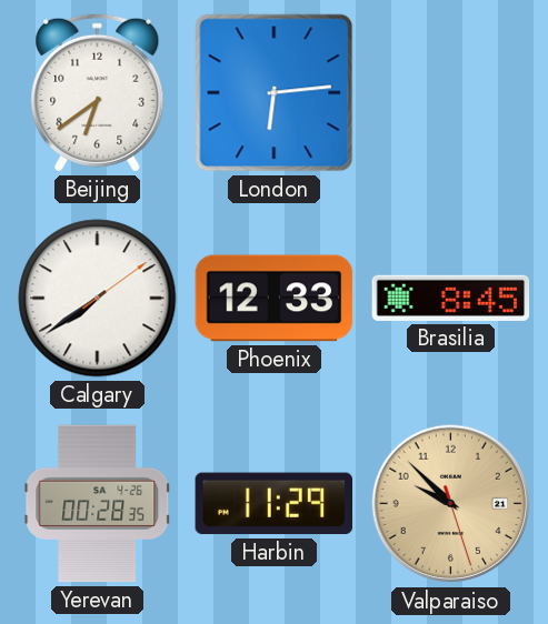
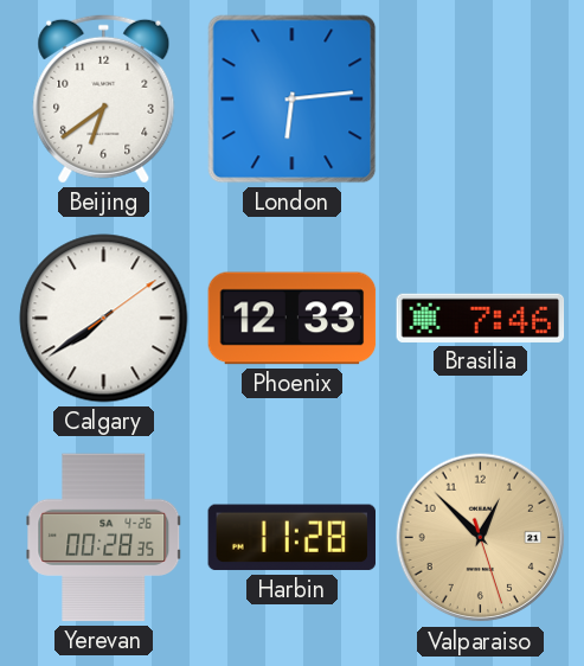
Brasilia: 8:45 -> 7:46
Harbin: 11:29 -> 11:28
Valparaiso: 9:52 -> 12:52
